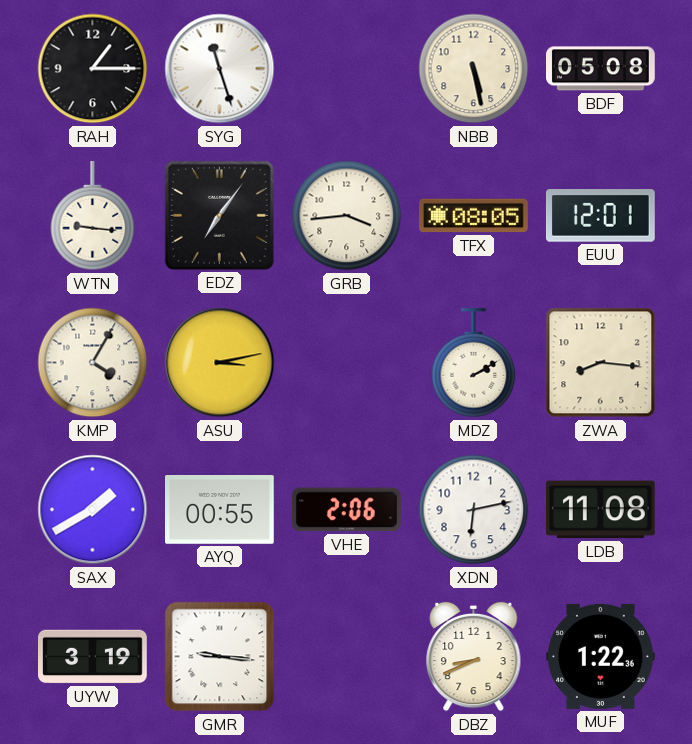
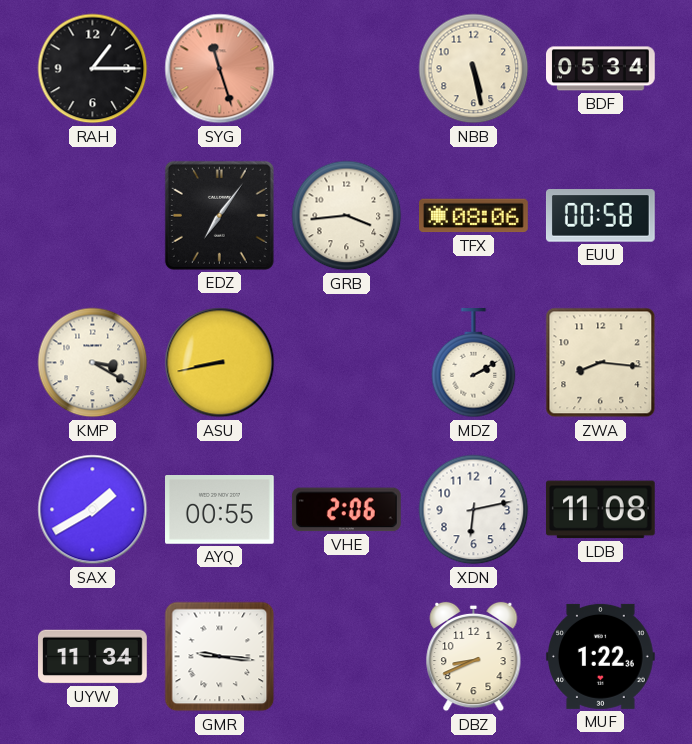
SYG dial: white -> salmon
BDF: 05:08 -> 05:34
WTN: 9:16 -> none
TFX: 08:05 -> 08:06
EUU: 12:01 -> 00:58
KMP: 4:05 -> 3:20
ASU: 3:13 -> 8:43
UYW: 3:19 -> 11:34
